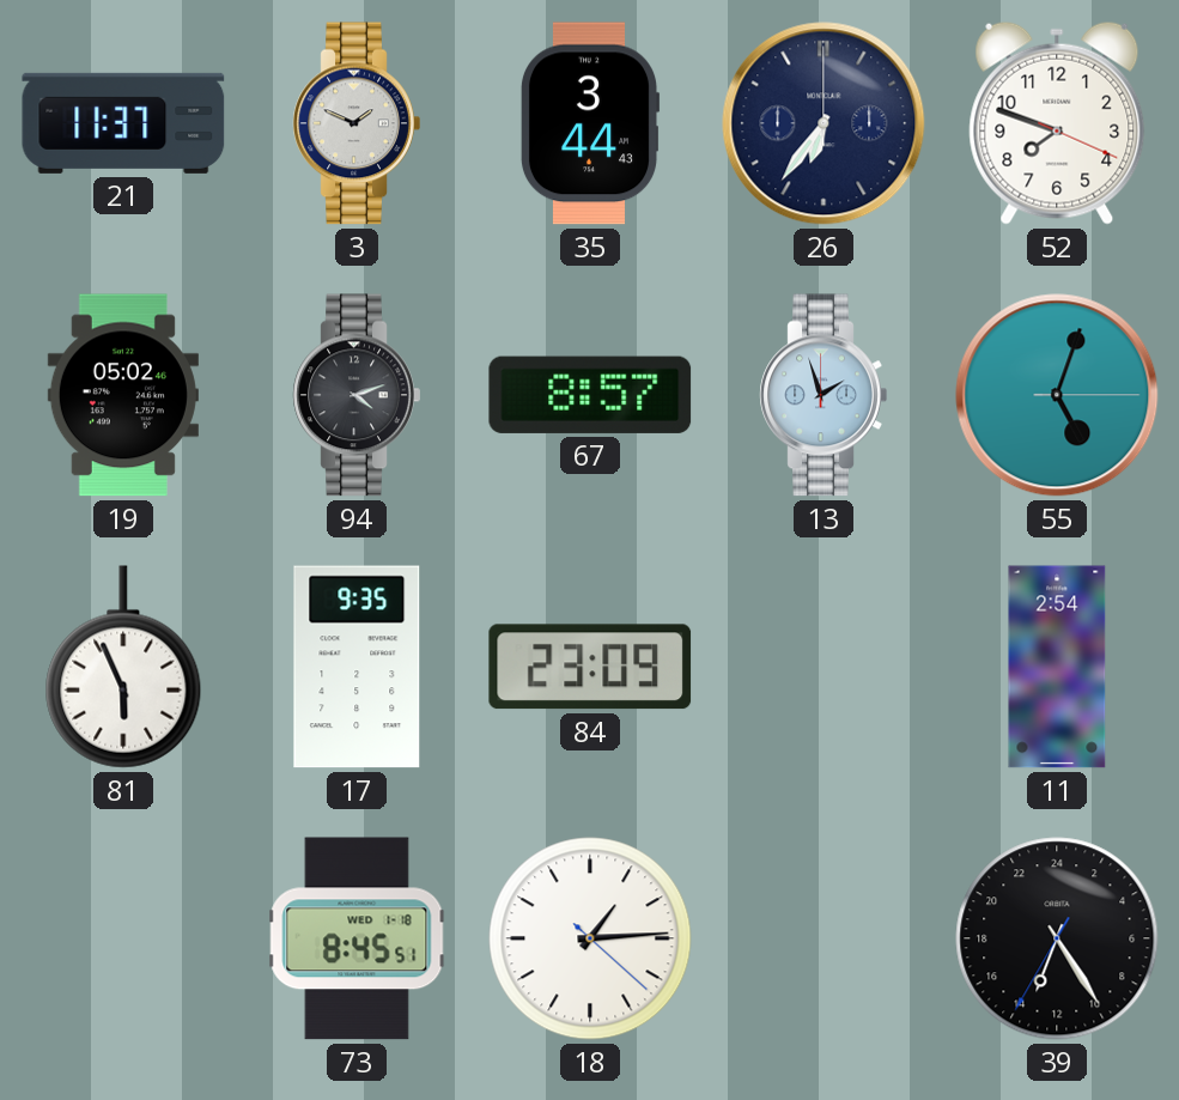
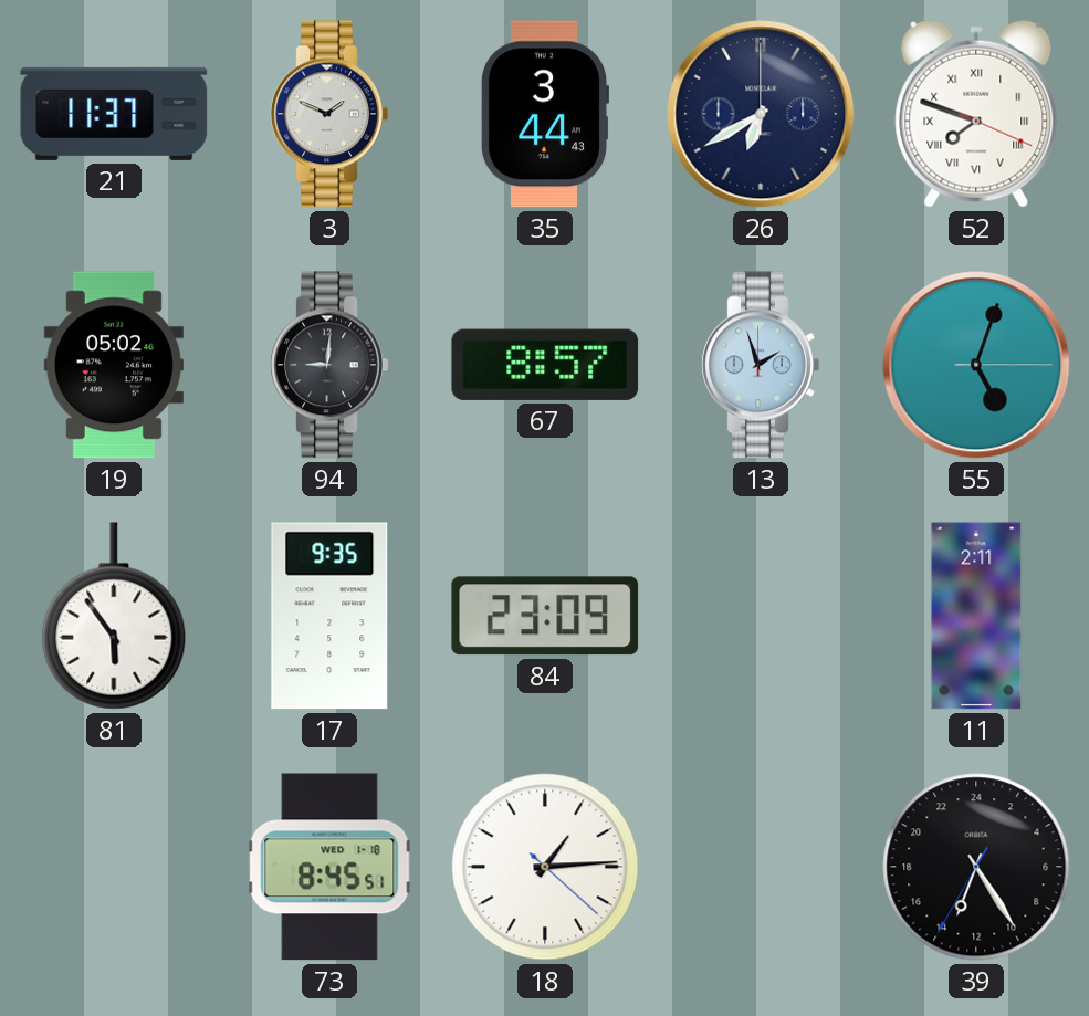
26: 6:36 -> 6:40
52 numerals: Arabic -> Roman
94: 4:12 -> 9:01
81: 5:56 -> 5:54
11: 2:54 -> 2:11
